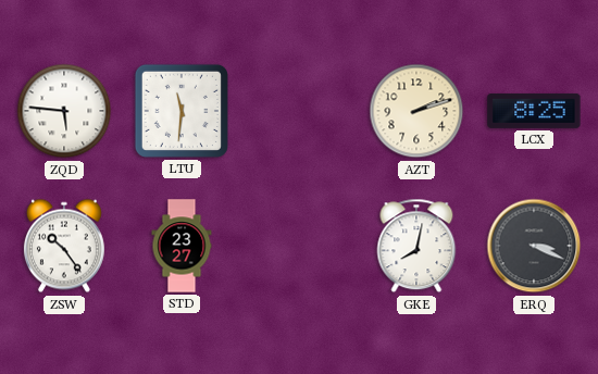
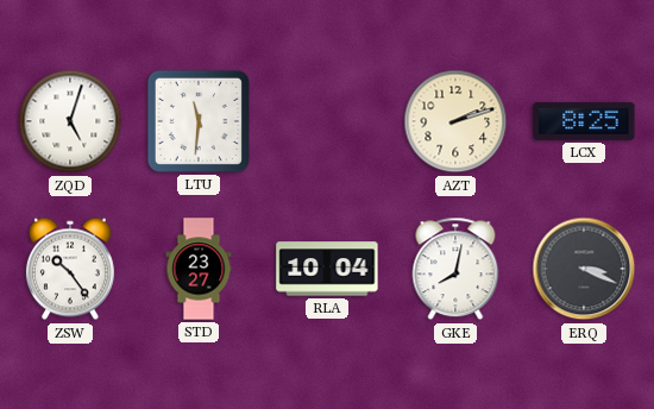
ZQD: 5:46 -> 5:03
RLA: none -> 10:04
